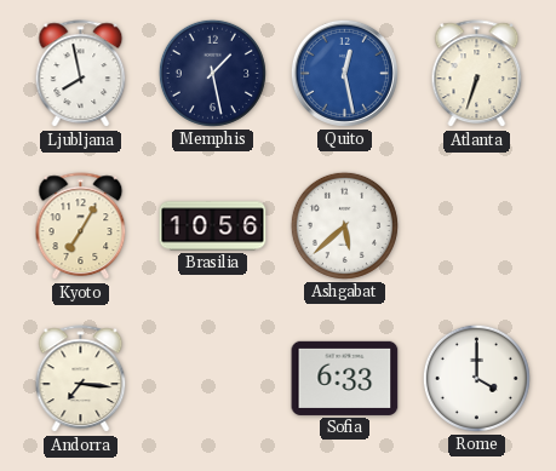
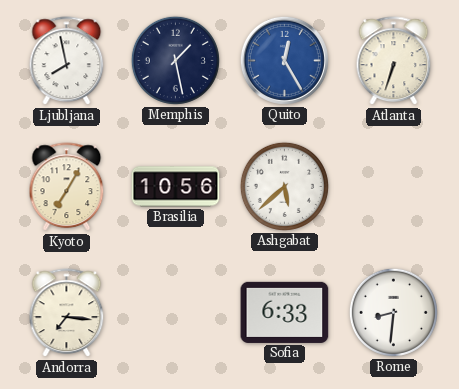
Quito: 12:28 -> 12:25
Rome: 4:00 -> 8:31
